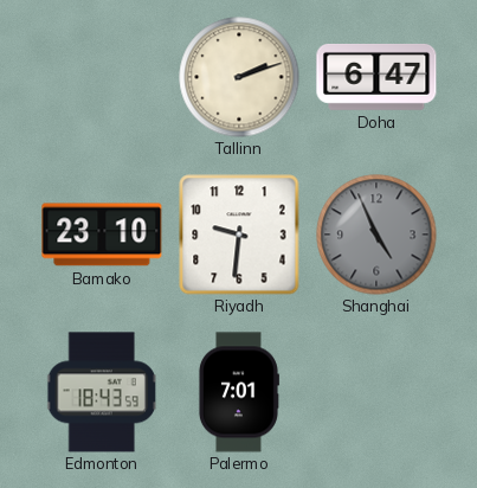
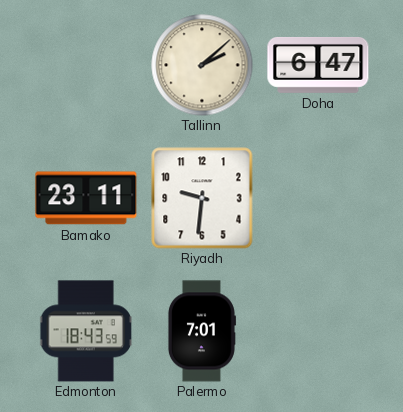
Tallinn: 2:12 -> 2:08
Bamako: 23:10 -> 23:11
Shanghai: 4:56 -> none
